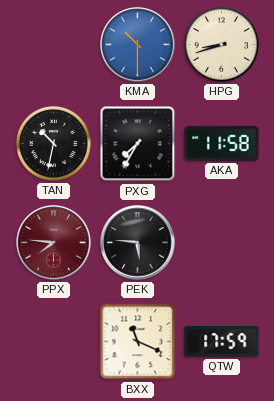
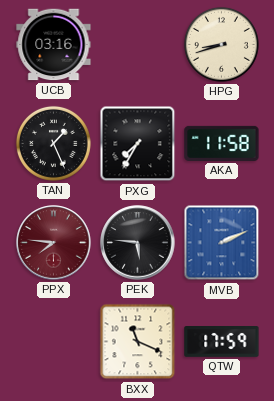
UCB: none -> 03:16
KMA: 10:30 -> none
TAN: 10:32 -> 1:26
MVB: none -> 2:11
